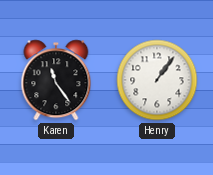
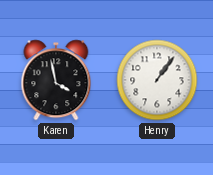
Karen: 11:24 -> 3:58
